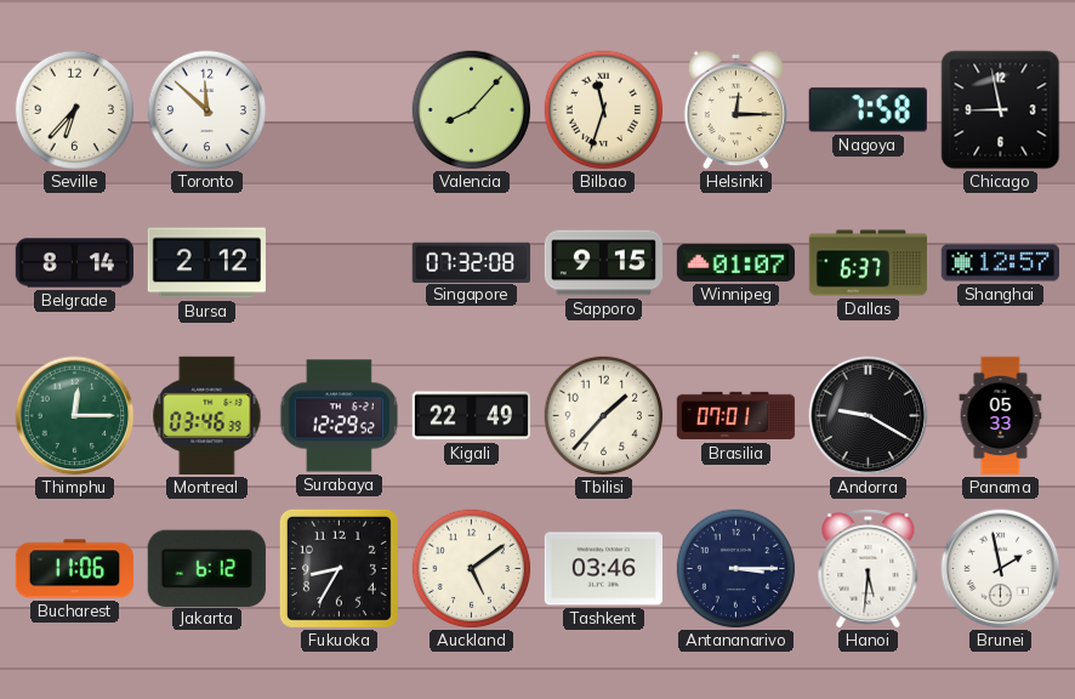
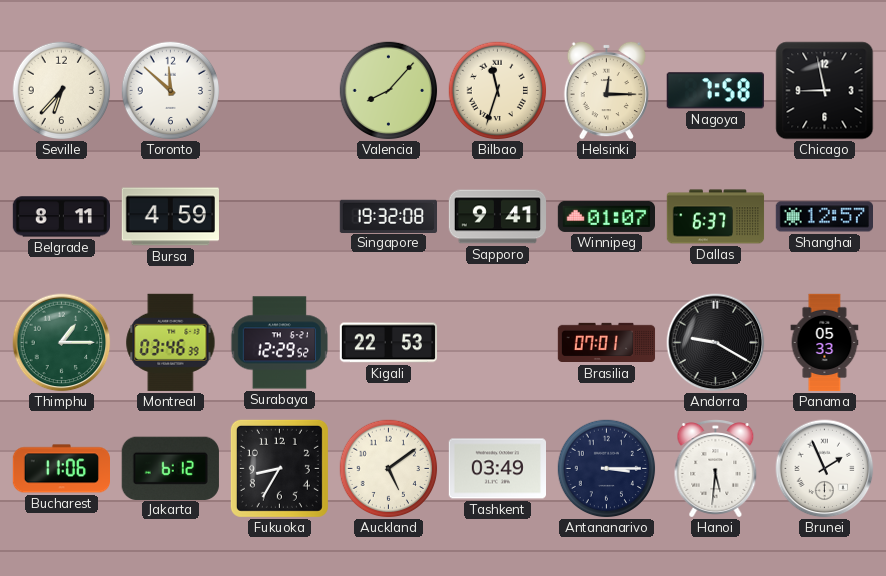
Belgrade: 8:14 -> 8:11
Bursa: 2:12 -> 4:59
Singapore: 07:32 -> 19:32
Sapporo: 9:15 -> 9:41
Thimphu: 12:15 -> 1:15
Kigali: 22:49 -> 22:53
Tbilisi: 1:37 -> none
Tashkent: 03:46 -> 03:49
Brunei: 1:58 -> 1:56
